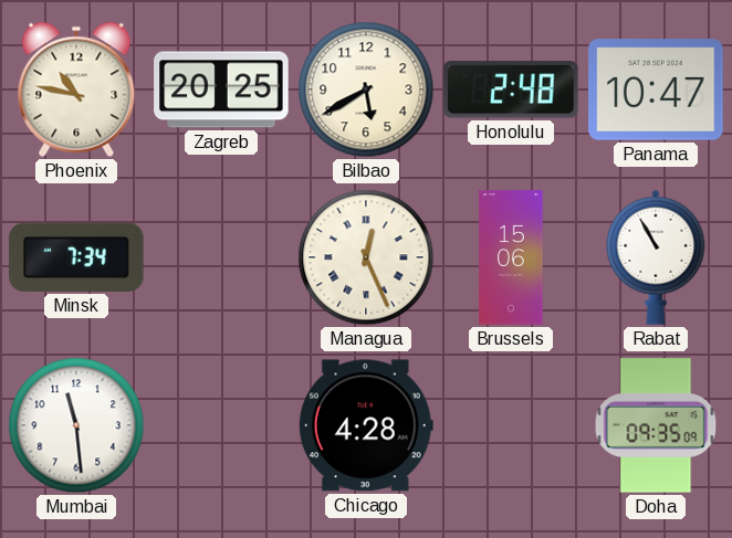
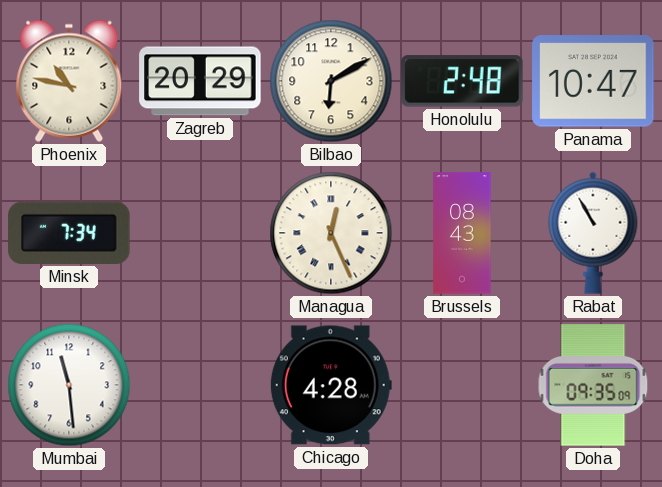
Zagreb: 20:25 -> 20:29
Bilbao: 5:40 -> 6:10
Brussels: 15:06 -> 08:43
